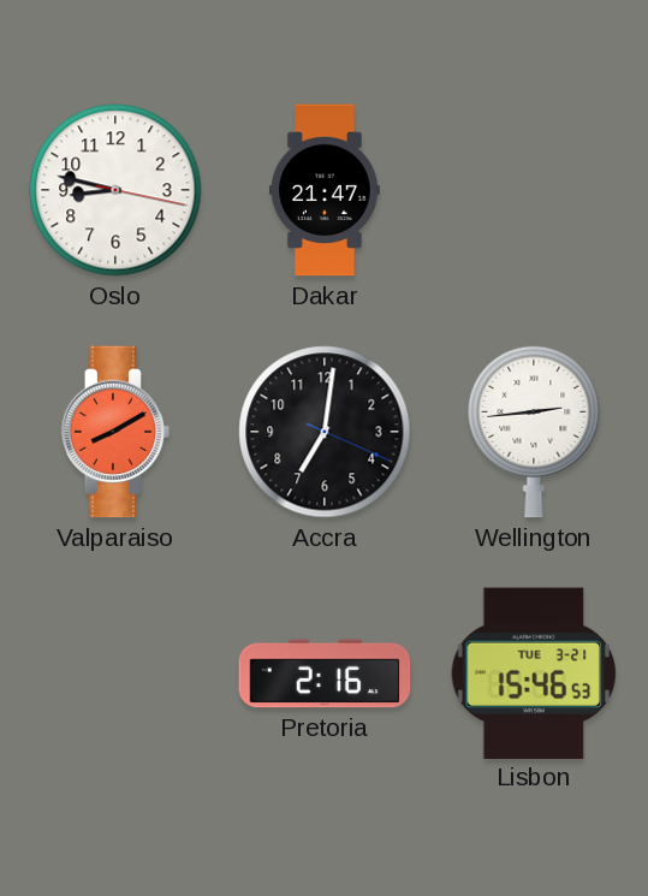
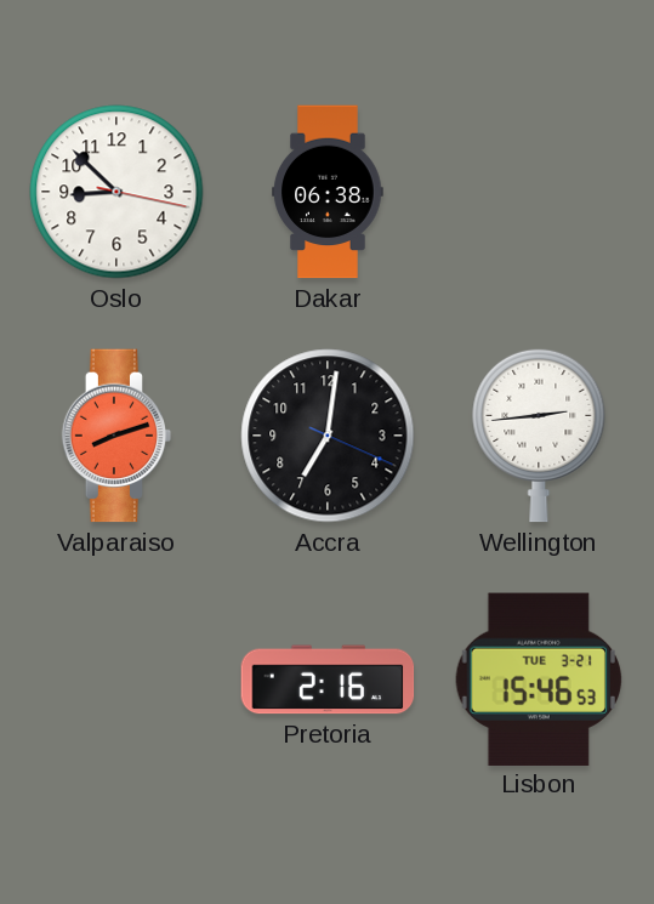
Oslo: 8:47 -> 8:52
Dakar: 21:47 -> 06:38
Valparaiso: 8:10 -> 8:12
